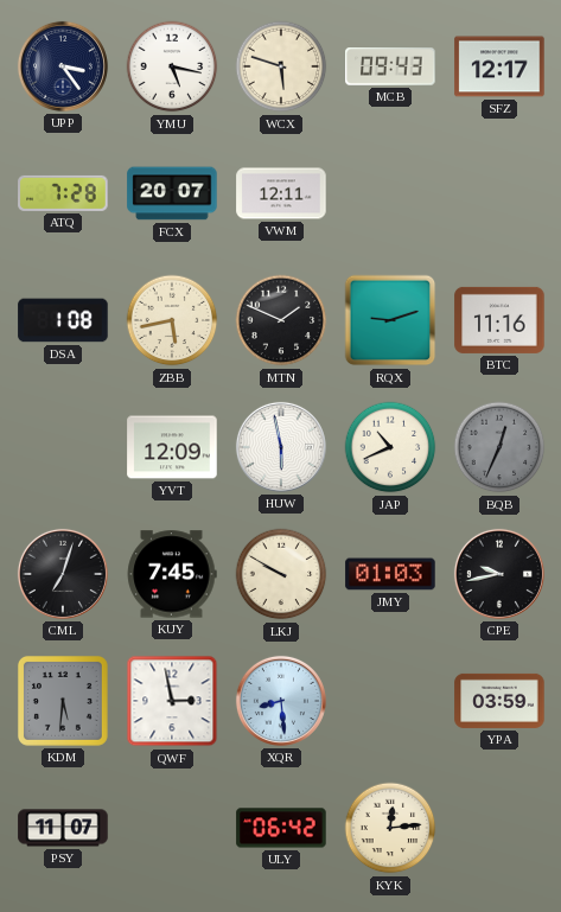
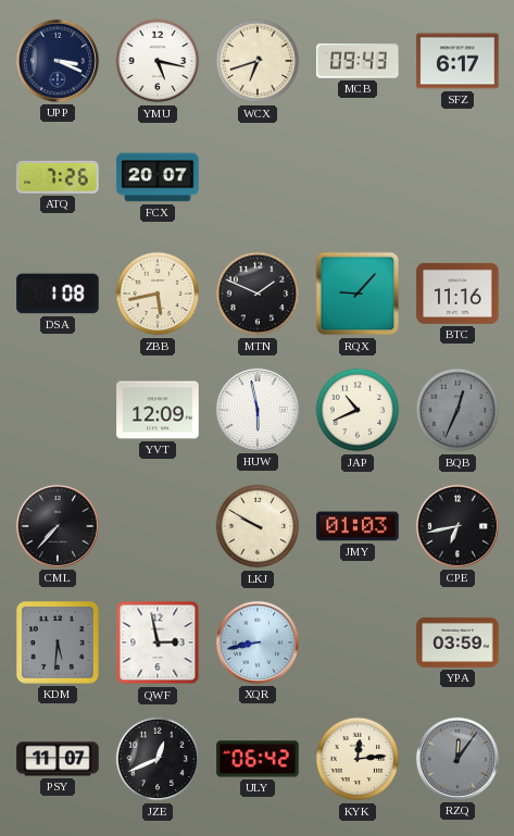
UPP: 3:24 -> 3:19
WCX: 5:48 -> 6:42
SFZ: 12:17 -> 6:17
ATQ: 7:28 -> 7:26
VWM: 12:11 -> none
RQX: 9:12 -> 9:07
CML: 7:03 -> 7:37
KUY: 7:45 -> none
CPE: 9:43 -> 6:43
XQR: 8:29 -> 8:43
JZE: none -> 12:41
RZQ: none -> 12:06
